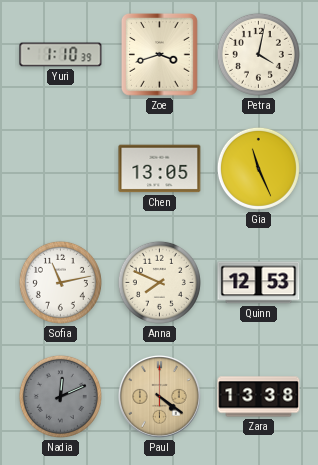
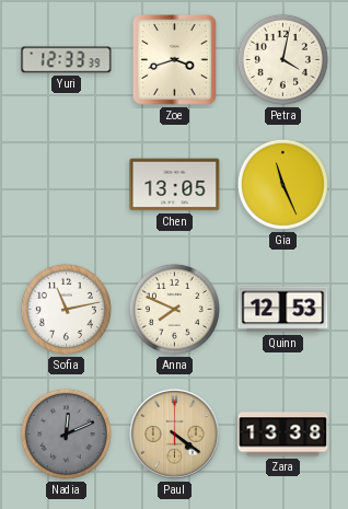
Yuri: 1:10 -> 12:33
